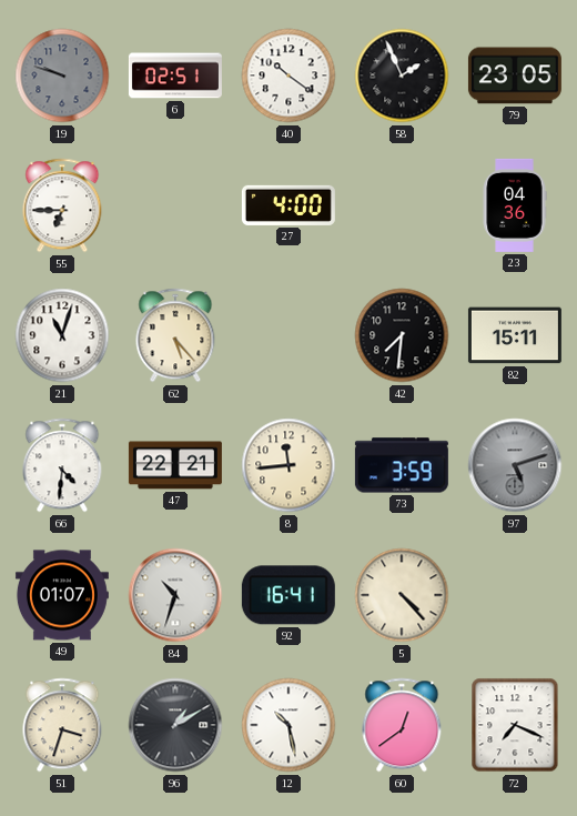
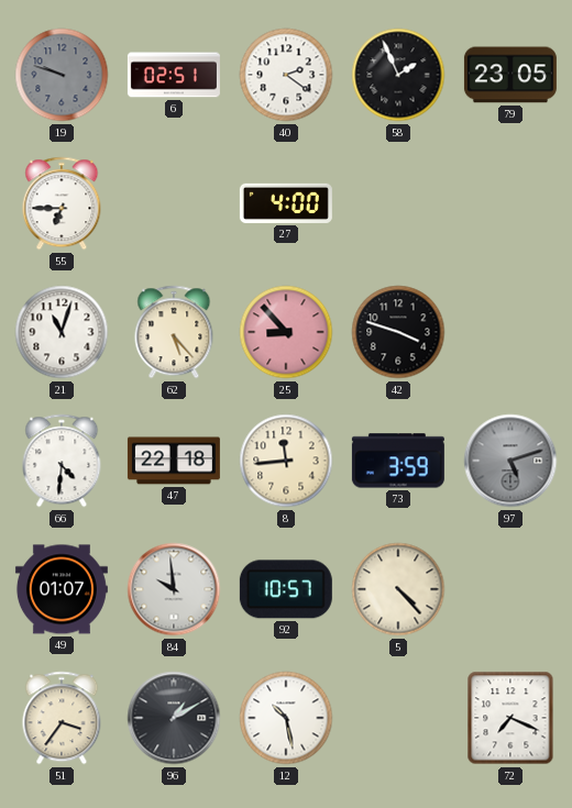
40: 10:21 -> 2:21
23: 04:36 -> none
25: none -> 8:53
42: 7:31 -> 3:48
82: 15:11 -> none
47: 22:21 -> 22:18
84: 10:33 -> 9:59
92: 16:41 -> 10:57
51: 3:33 -> 3:36
60: 12:39 -> none
